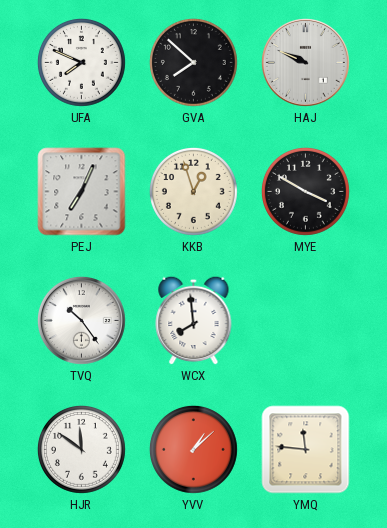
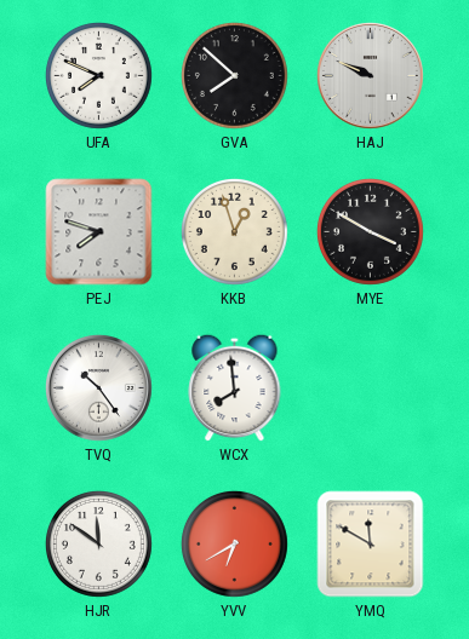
PEJ: 7:04 -> 7:48
YVV: 1:08 -> 6:40
YMQ: 11:46 -> 11:50
